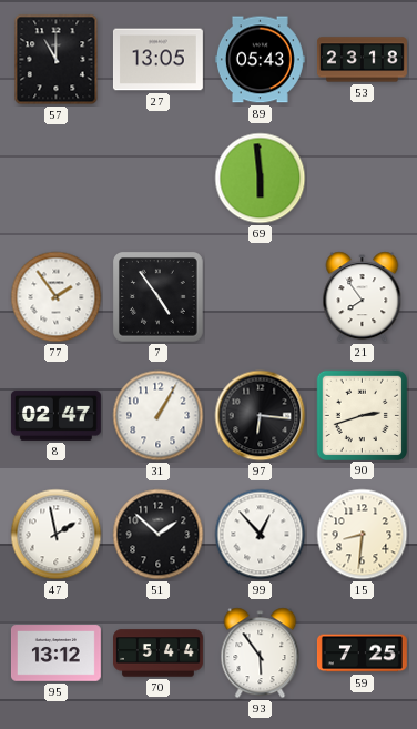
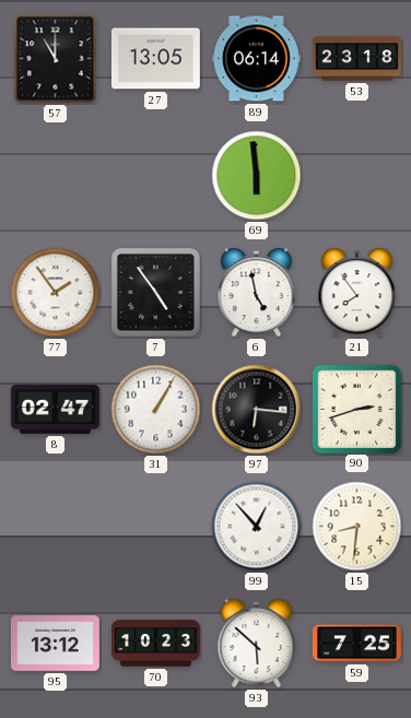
89: 05:43 -> 06:14
6: none -> 4:58
47: 1:58 -> none
51: 1:52 -> none
70: 5:44 -> 10:23
93: 5:54 -> 5:52
